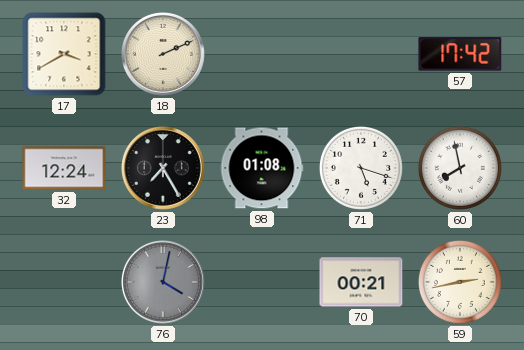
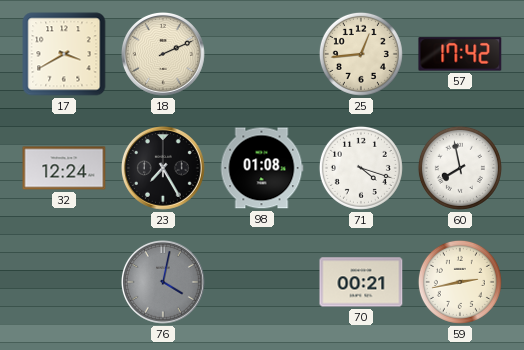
25: none -> 12:44
71: 5:18 -> 4:18
